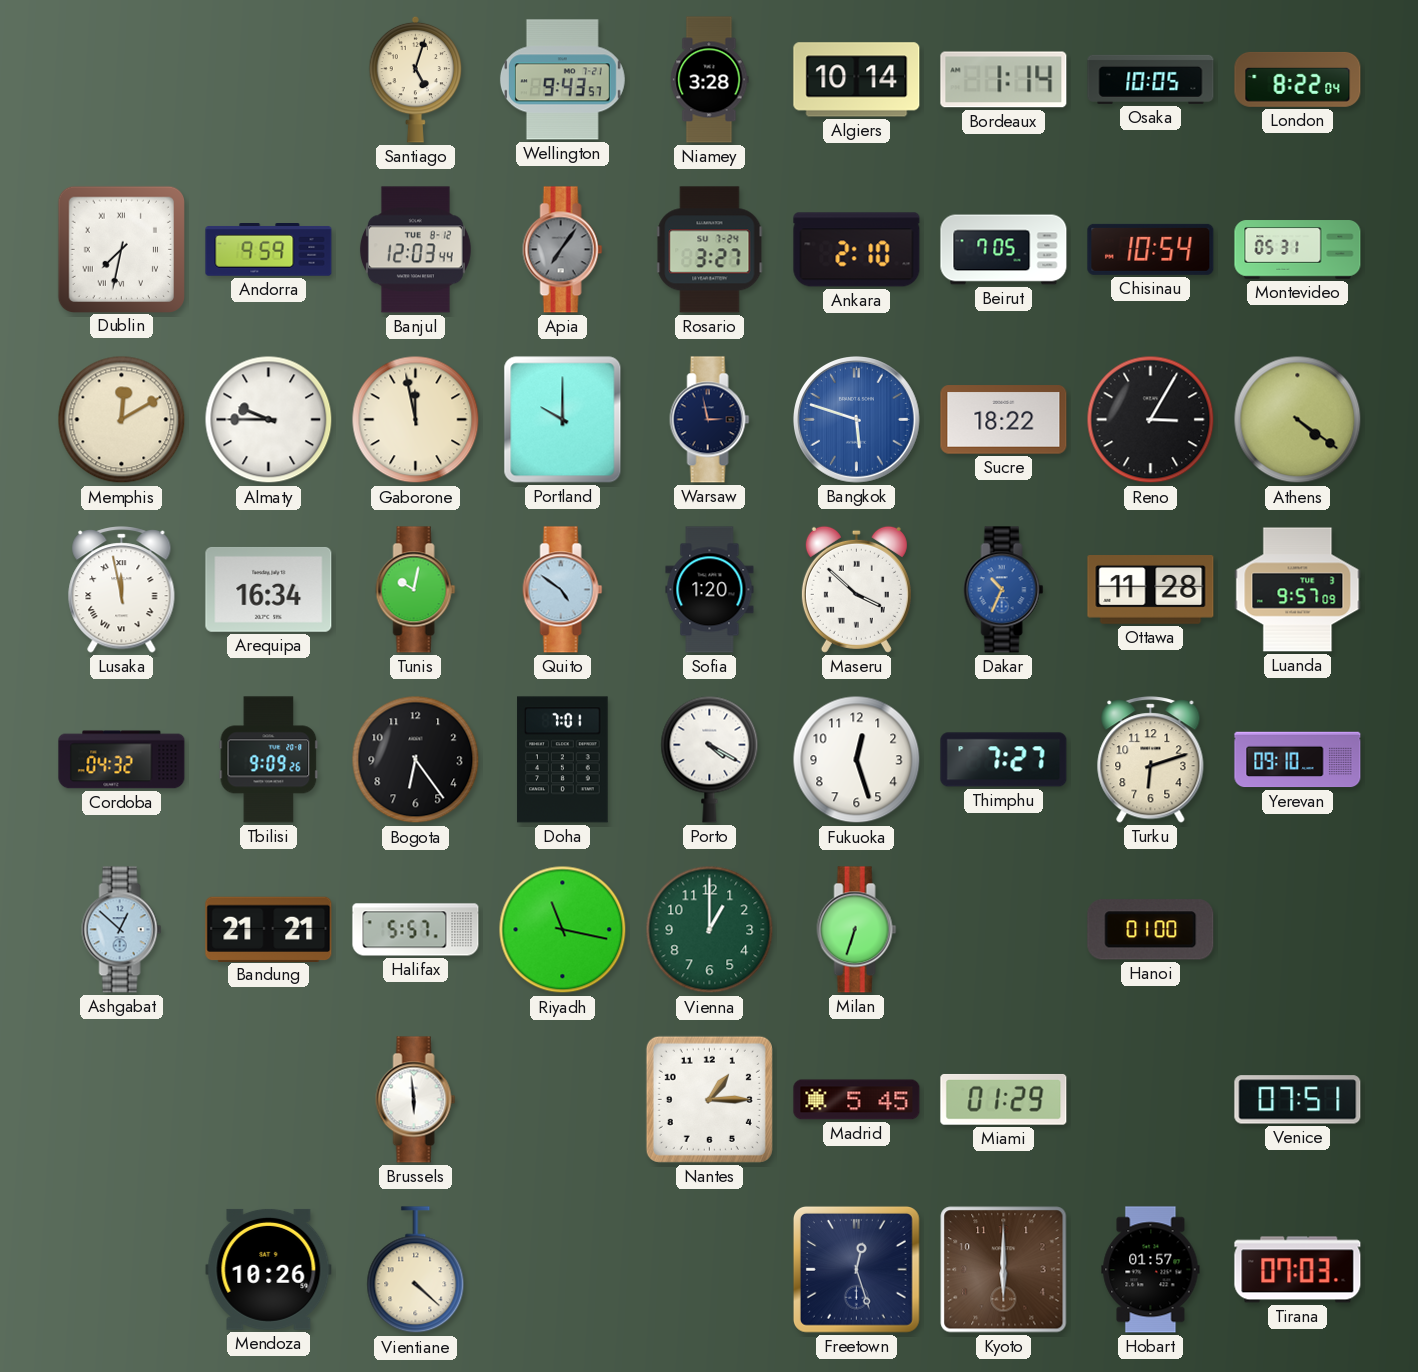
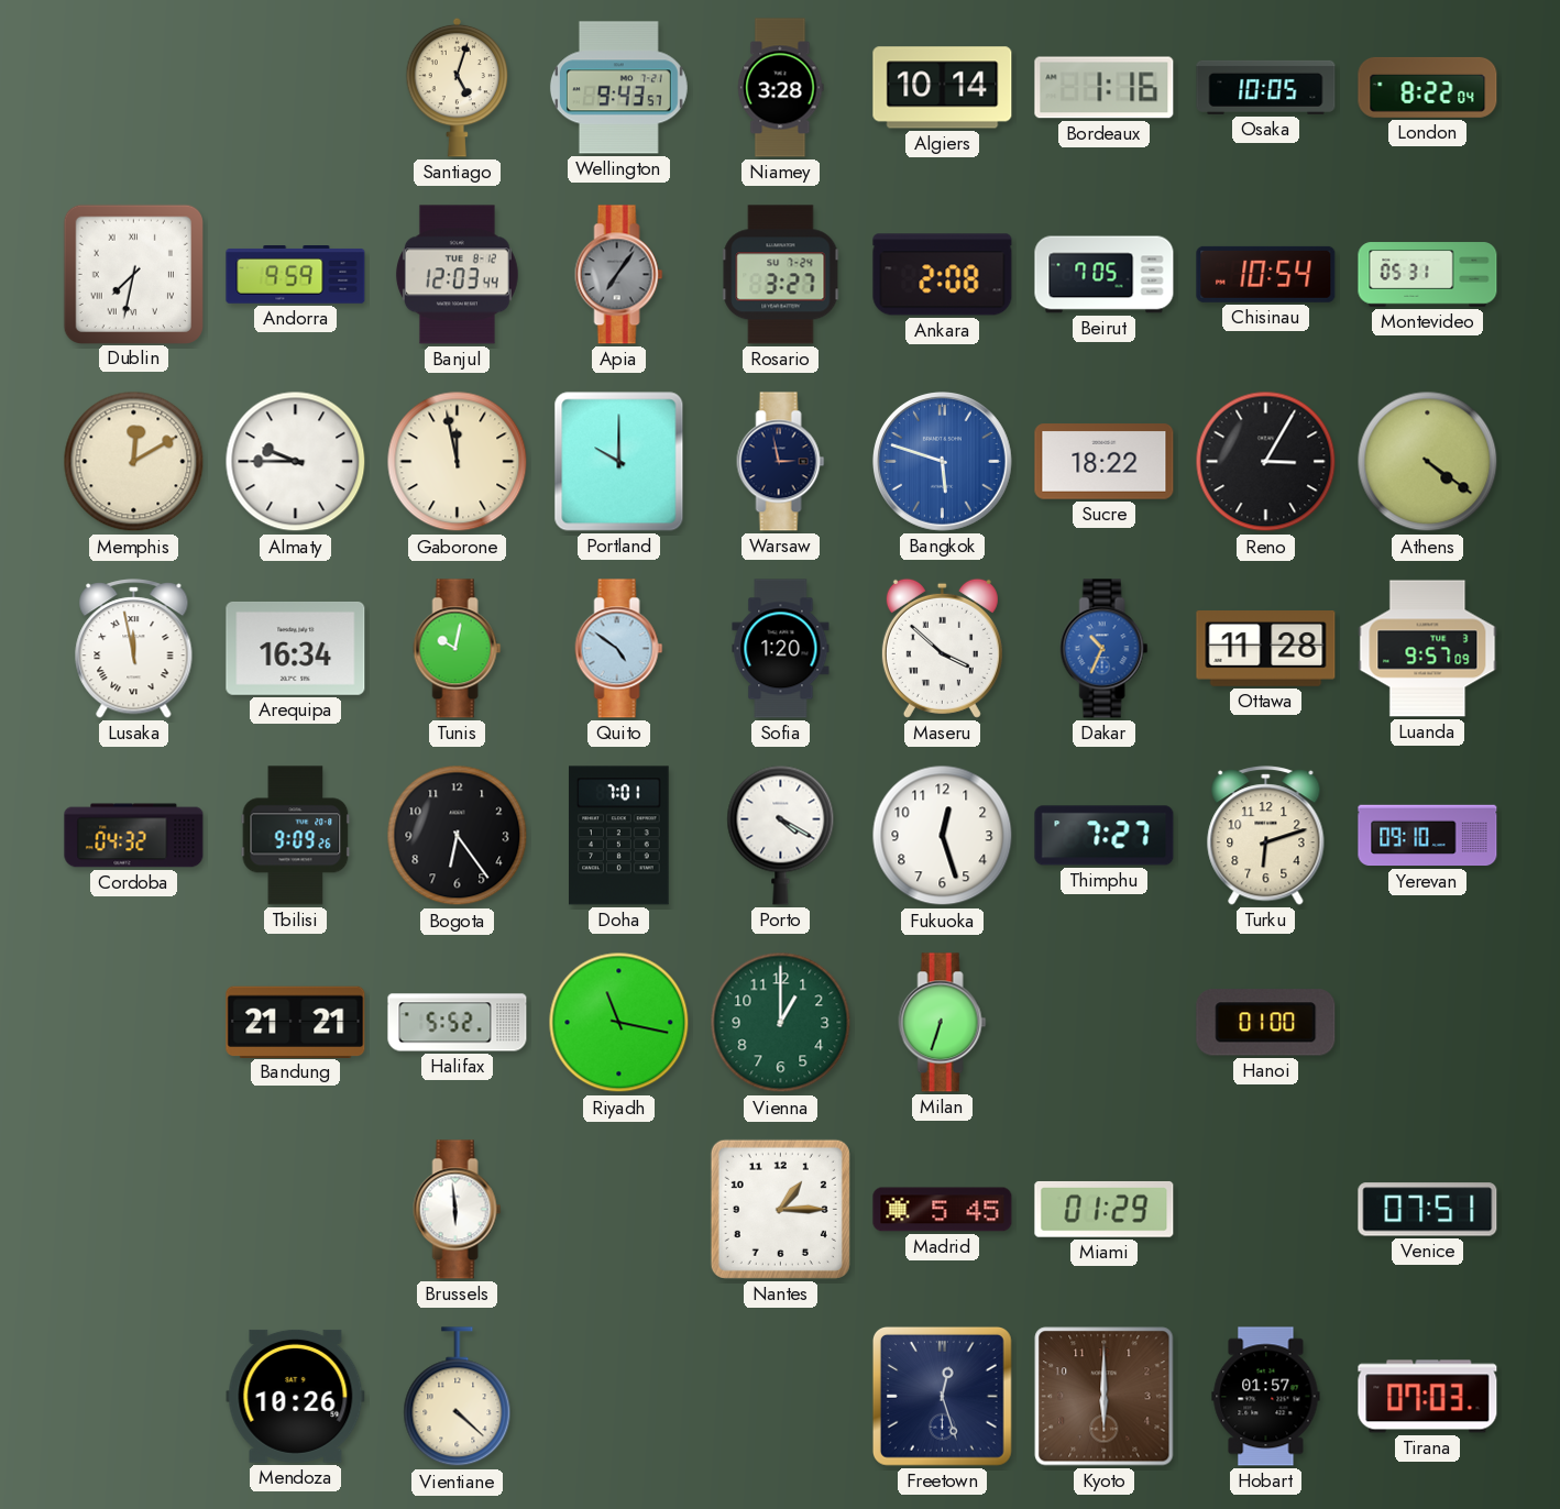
Bordeaux: 1:14 -> 1:16
Ankara: 2:10 -> 2:08
Ashgabat: 12:52 -> none
Halifax: 5:57 -> 5:52
